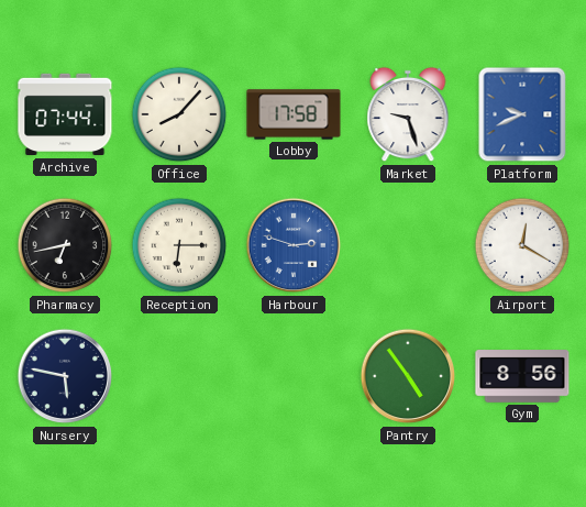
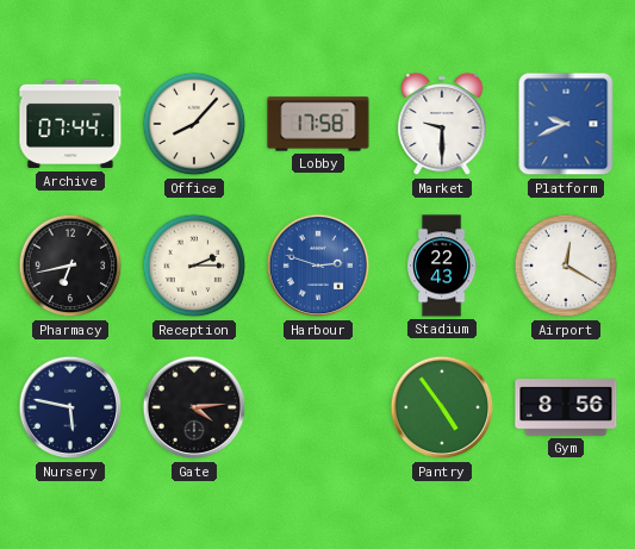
Market: 9:27 -> 9:30
Reception: 6:15 -> 2:15
Stadium: none -> 22:43
Gate: none -> 4:14
